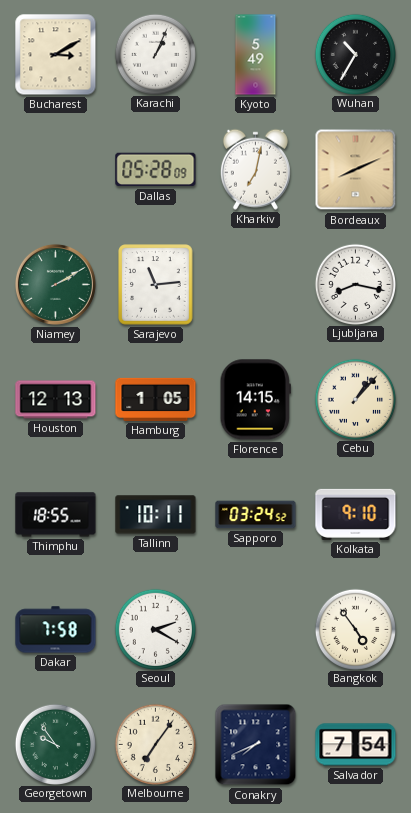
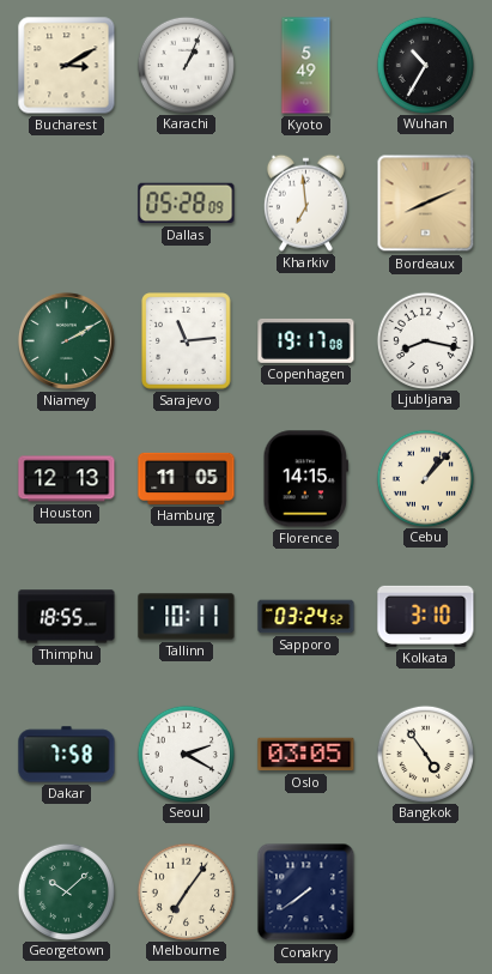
Kharkiv: 7:02 -> 6:59
Copenhagen: none -> 19:17
Hamburg: 1:05 -> 11:05
Kolkata: 9:10 -> 3:10
Oslo: none -> 03:05
Georgetown: 9:54 -> 10:08
Conakry: 7:41 -> 7:39
Salvador: 7:54 -> none
